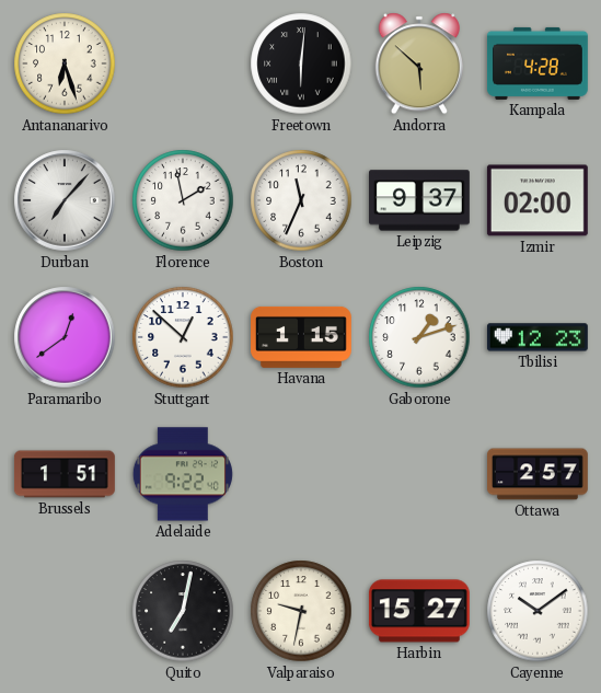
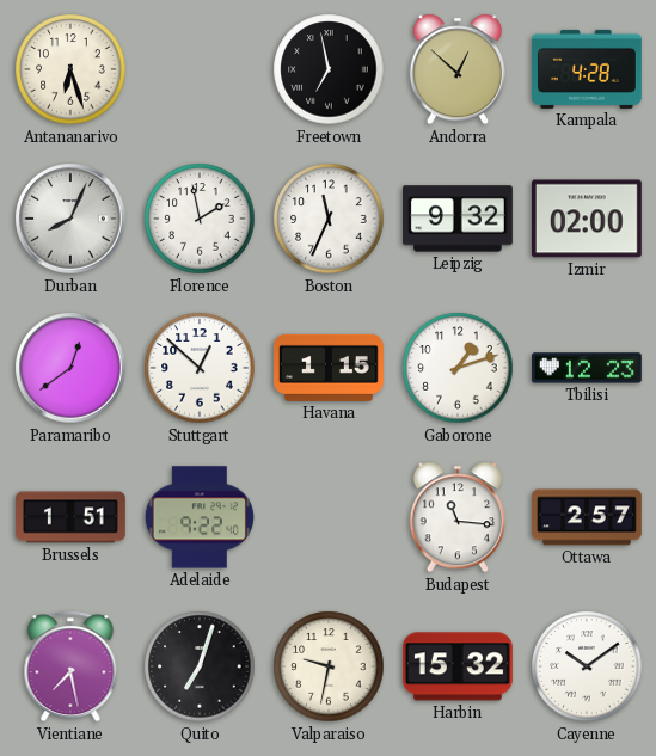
Freetown: 6:01 -> 6:58
Andorra: 5:52 -> 12:52
Durban: 7:07 -> 8:04
Leipzig: 9:37 -> 9:32
Budapest: none -> 11:16
Vientiane: none -> 7:28
Quito: 7:02 -> 7:03
Harbin: 15:27 -> 15:32
